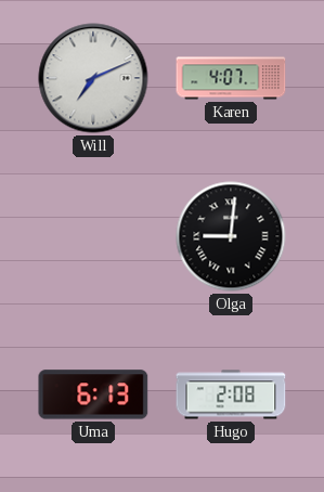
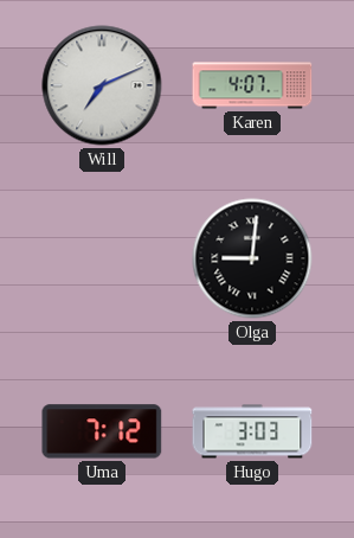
Uma: 6:13 -> 7:12
Hugo: 2:08 -> 3:03
